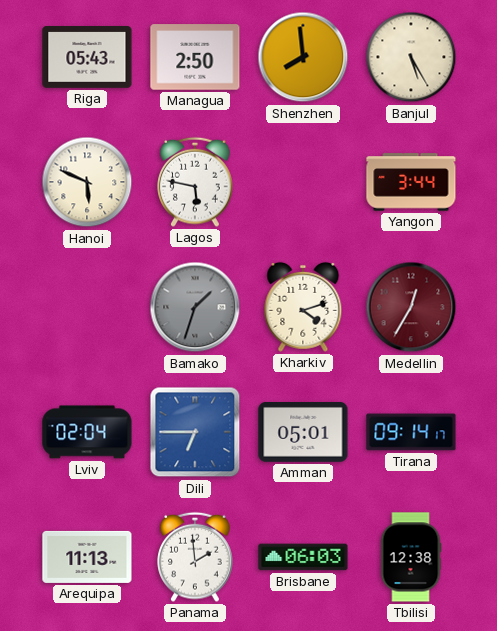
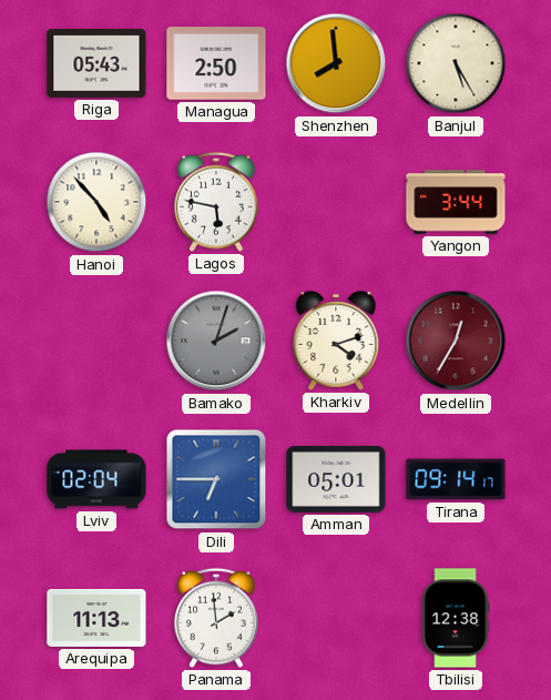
Hanoi: 5:49 -> 4:53
Bamako: 1:33 -> 2:03
Brisbane: 06:03 -> none
